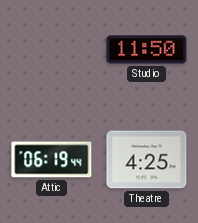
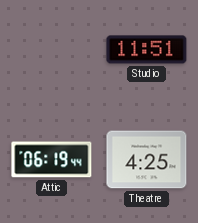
Studio: 11:50 -> 11:51
